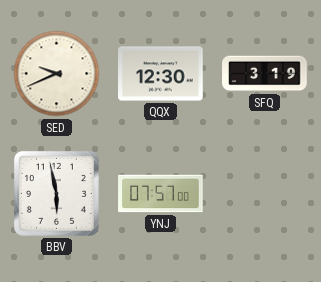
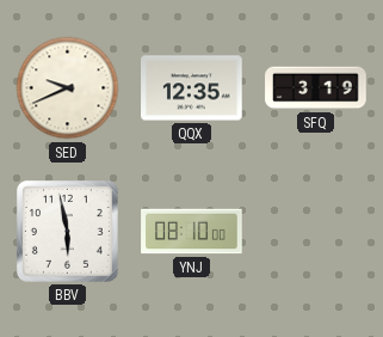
QQX: 12:30 -> 12:35
YNJ: 07:57 -> 08:10
